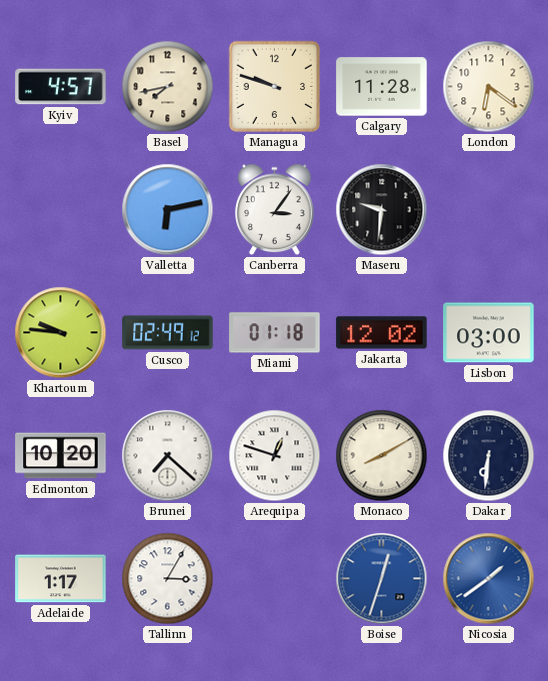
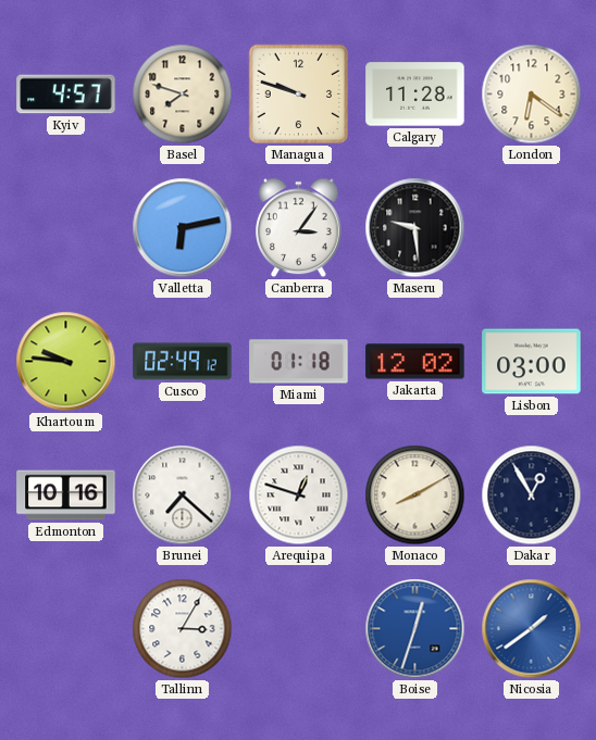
Basel: 7:43 -> 7:48
Maseru: 9:31 -> 9:29
Edmonton: 10:20 -> 10:16
Dakar: 6:31 -> 12:55
Adelaide: 1:17 -> none
